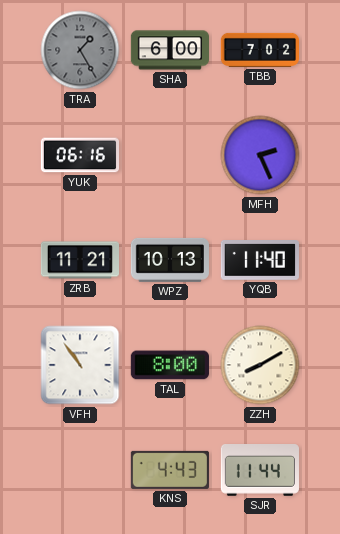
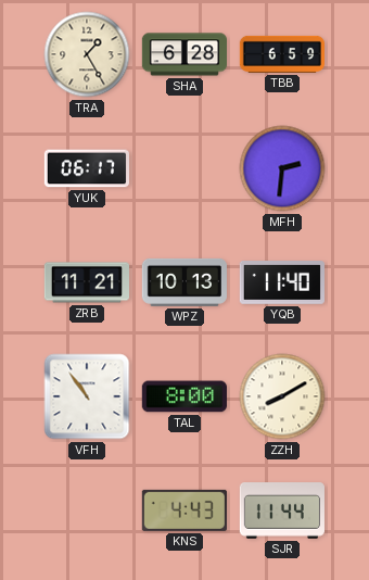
TRA dial: grey -> cream
SHA: 6:00 -> 6:28
TBB: 7:02 -> 6:59
YUK: 06:16 -> 06:17
MFH: 2:26 -> 2:31
